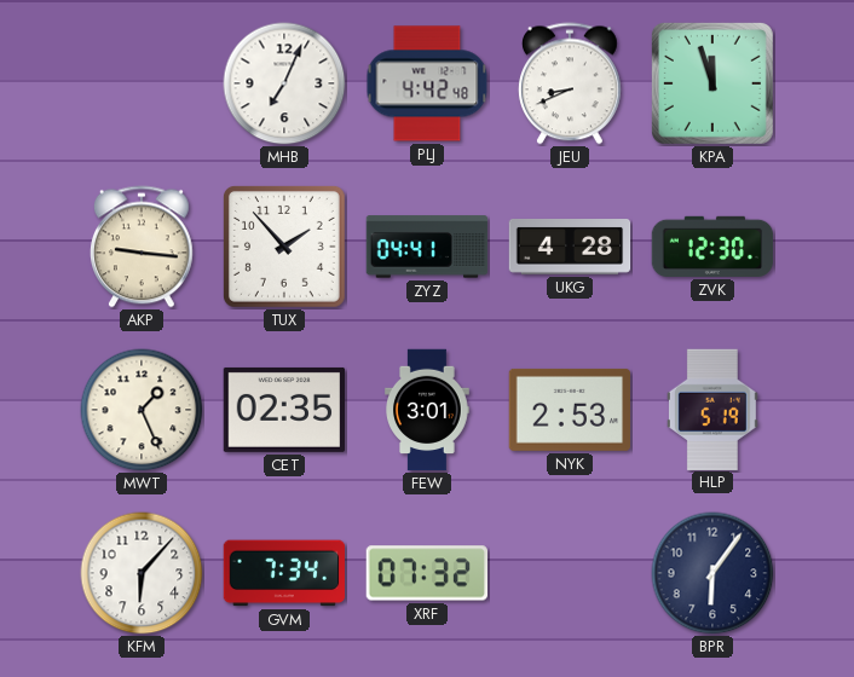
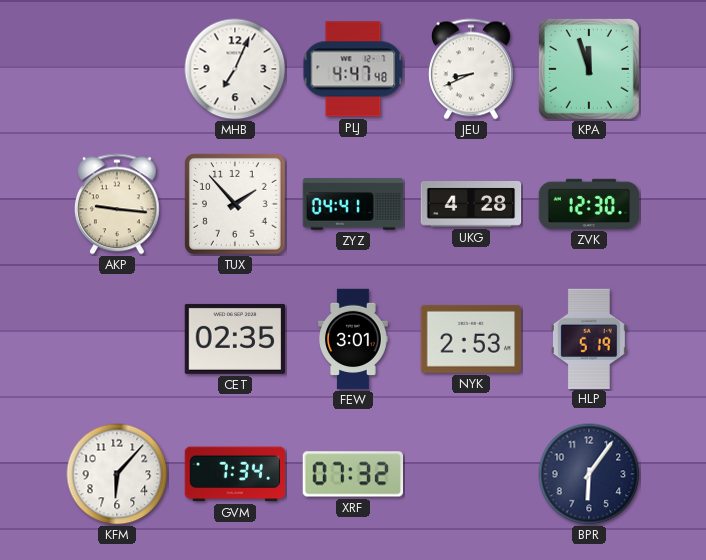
PLJ: 4:42 -> 4:47
MWT: 1:26 -> none
